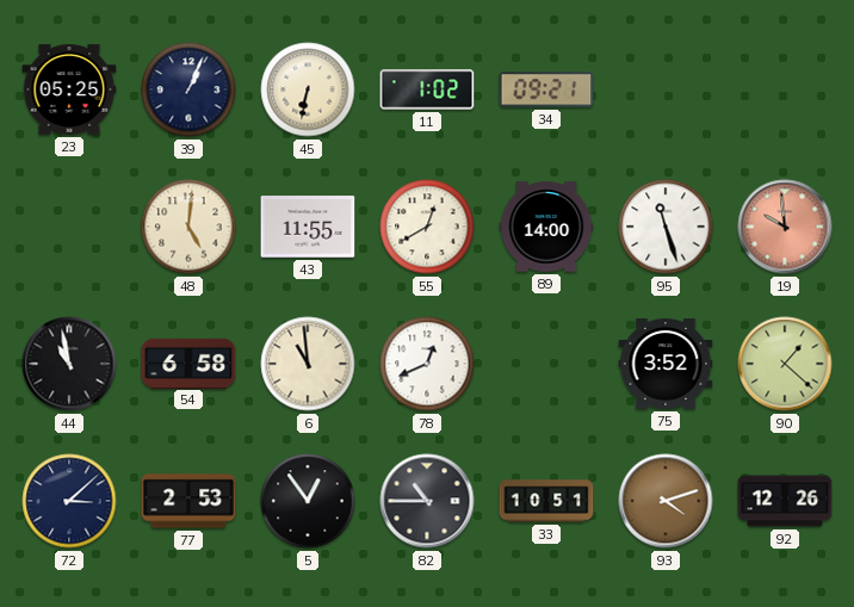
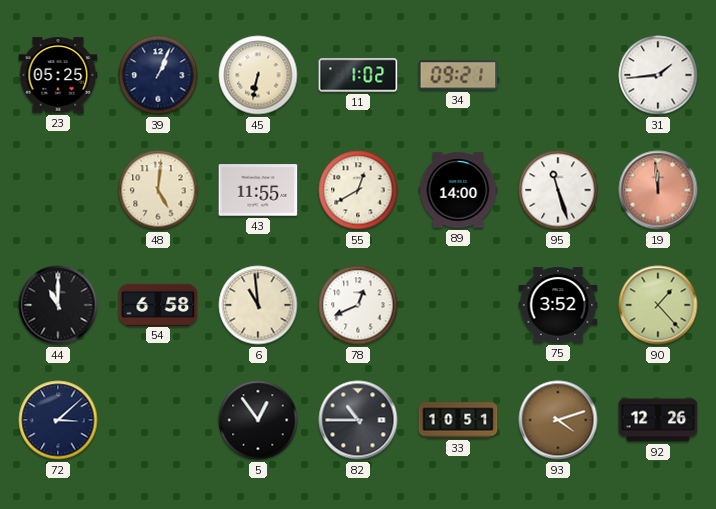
31: none -> 1:44
19: 9:59 -> 11:59
44: 10:58 -> 11:00
90: 1:22 -> 1:23
77: 2:53 -> none
